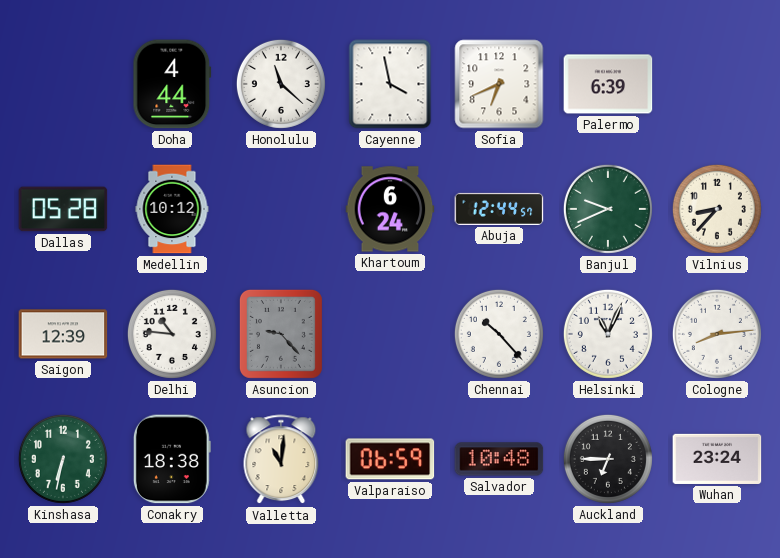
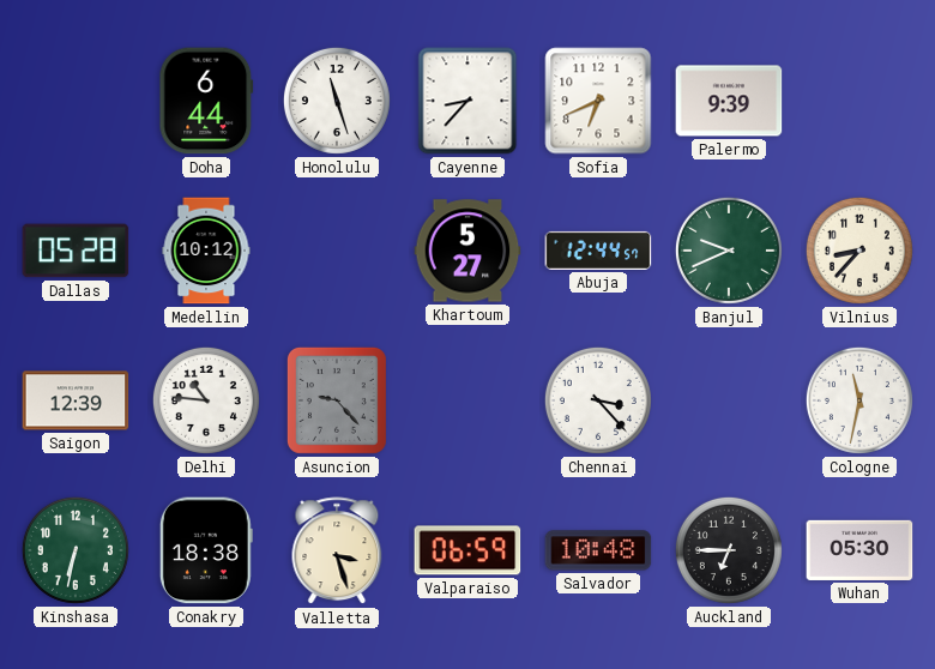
Doha: 4:44 -> 6:44
Honolulu: 11:22 -> 11:27
Cayenne: 3:58 -> 8:37
Palermo: 6:39 -> 9:39
Khartoum: 6:24 -> 5:27
Chennai: 10:23 -> 3:23
Helsinki: 11:04 -> none
Cologne: 8:14 -> 11:32
Valletta: 11:01 -> 3:27
Wuhan: 23:24 -> 05:30
